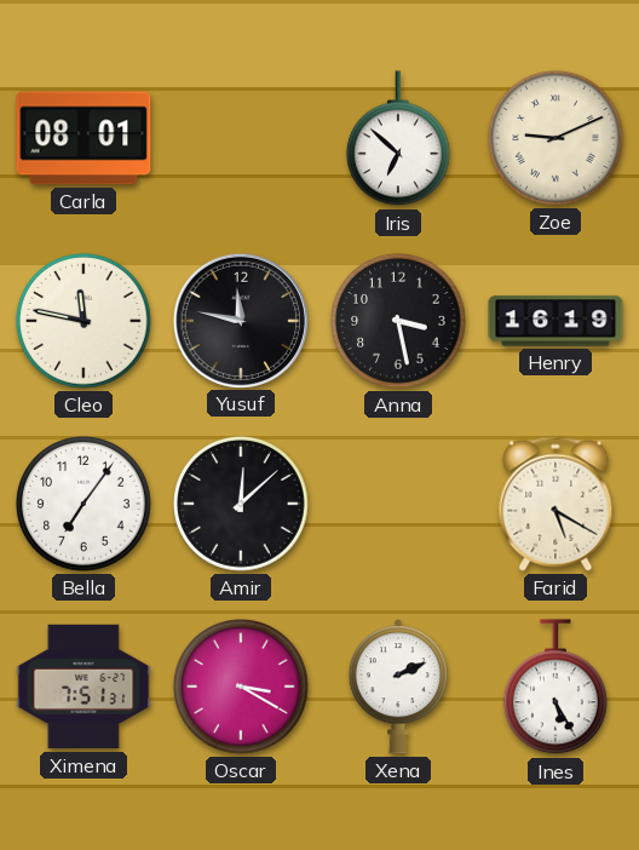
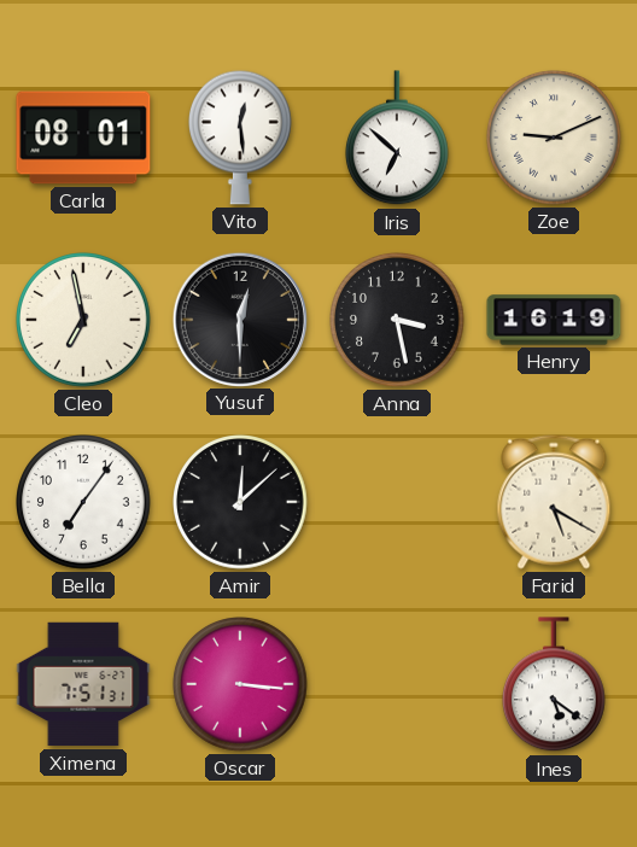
Vito: none -> 12:29
Cleo: 11:47 -> 6:58
Yusuf: 11:47 -> 12:30
Oscar: 3:20 -> 3:16
Xena: 2:11 -> none
Ines: 5:25 -> 5:21
